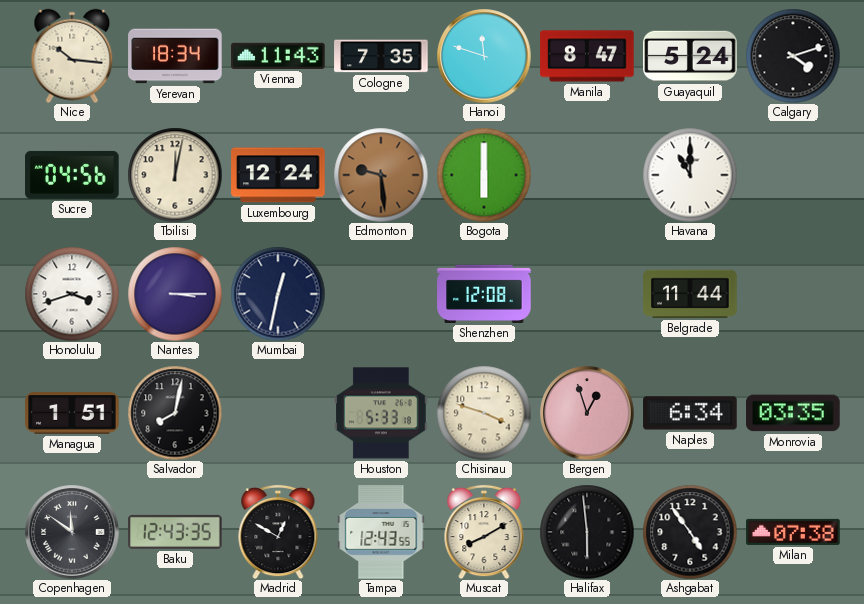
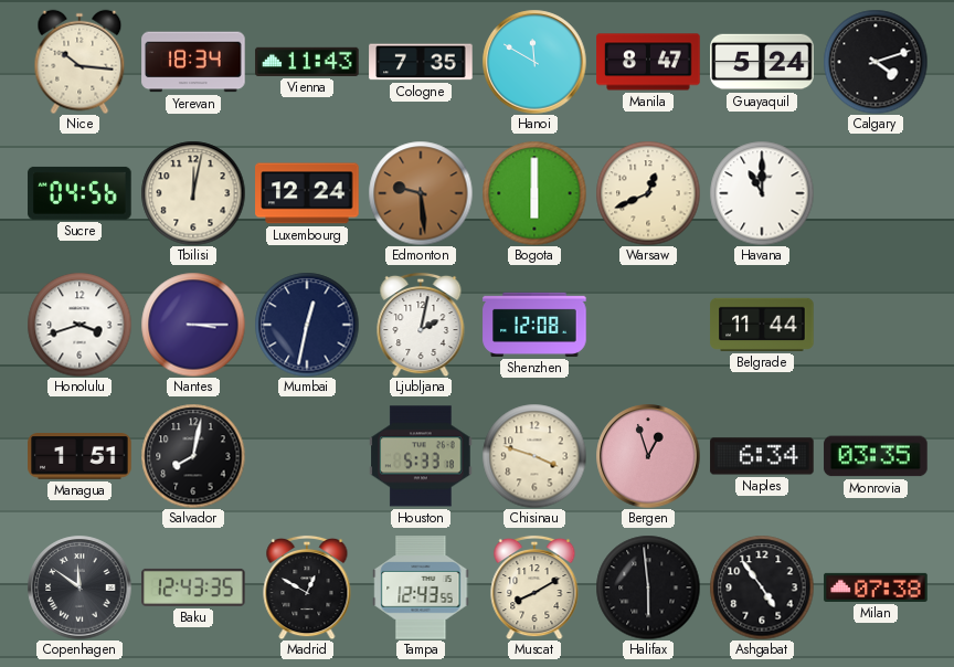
Hanoi: 11:48 -> 11:50
Warsaw: none -> 12:41
Ljubljana: none -> 2:02
